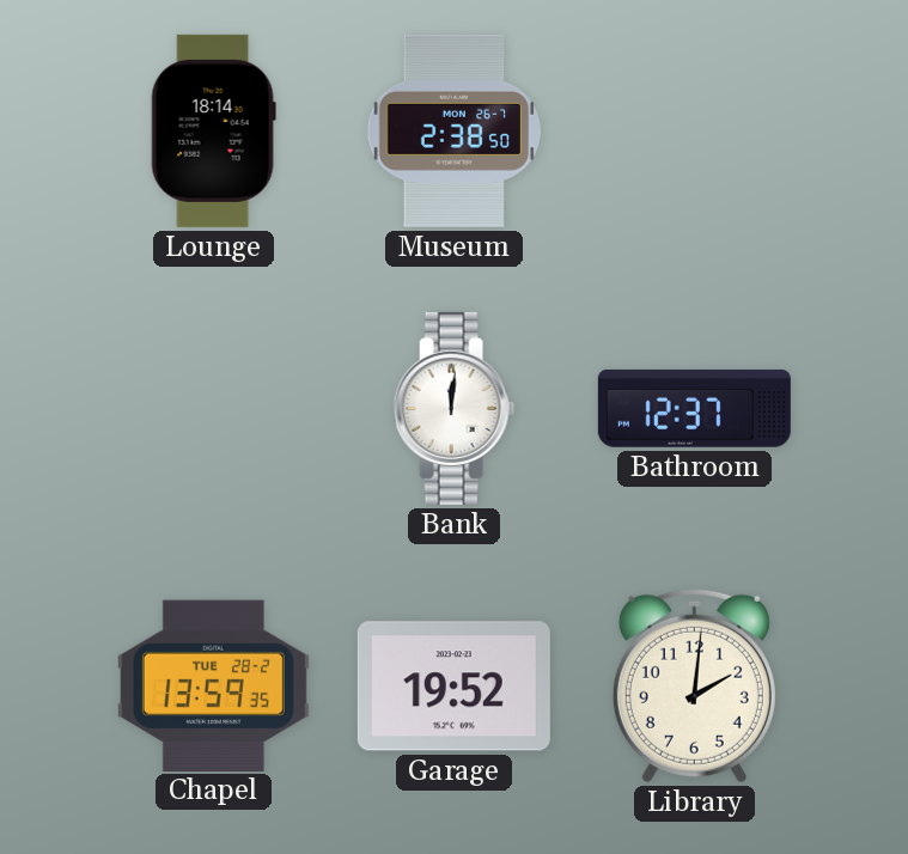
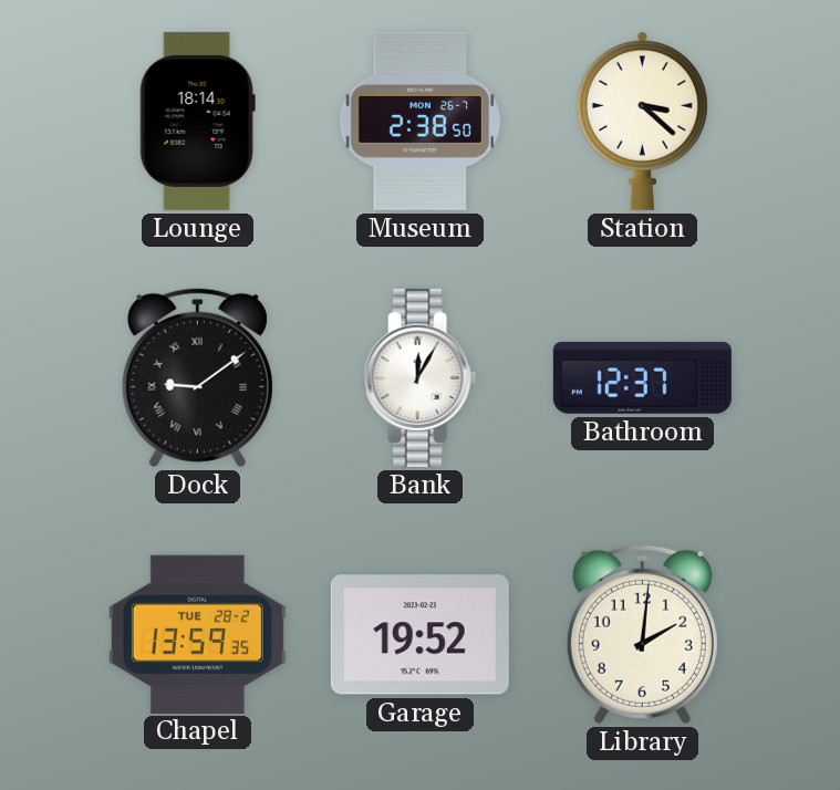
Station: none -> 3:22
Dock: none -> 9:09
Bank: 12:01 -> 12:05
